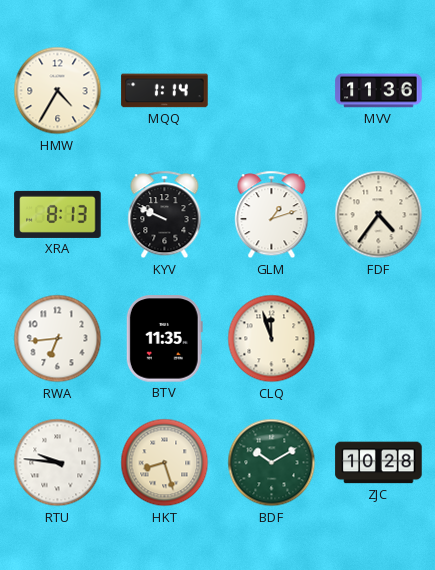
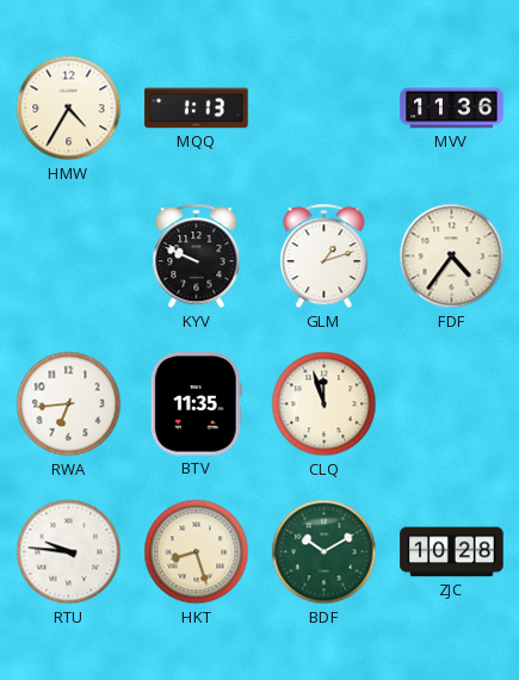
MQQ: 1:14 -> 1:13
XRA: 8:13 -> none
